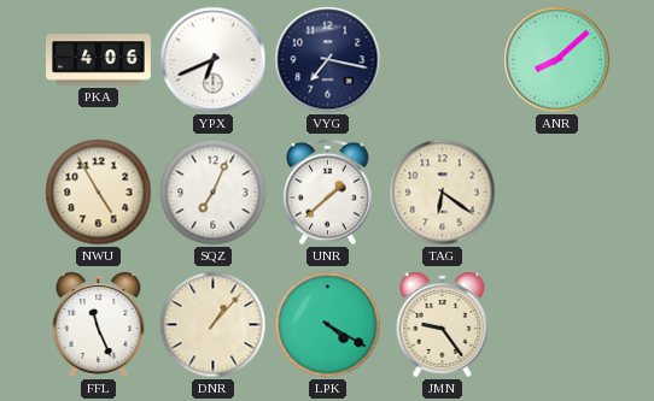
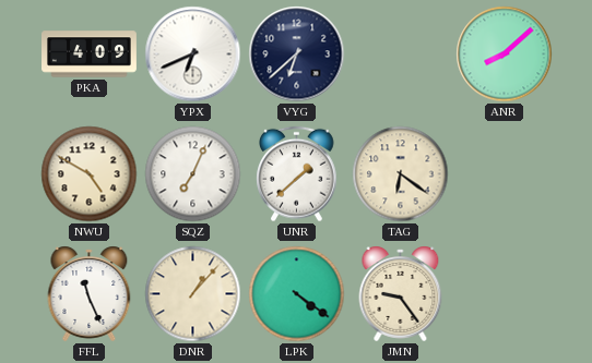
PKA: 4:06 -> 4:09
VYG: 7:17 -> 6:38
NWU: 4:55 -> 4:50
LPK: 4:20 -> 4:21
